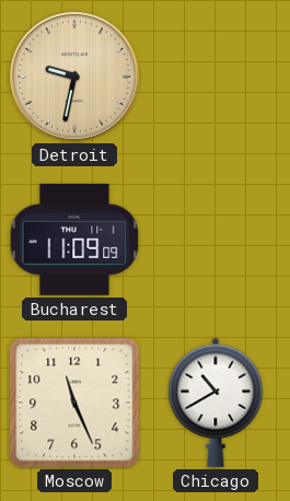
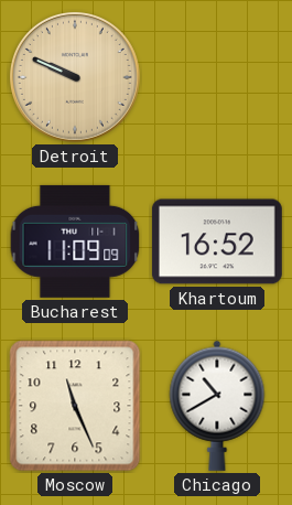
Detroit: 9:32 -> 9:49
Khartoum: none -> 16:52
